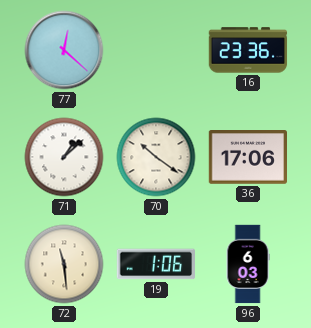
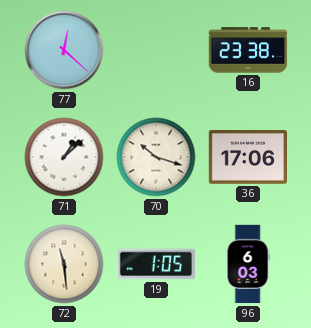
16: 23:36 -> 23:38
70: 10:21 -> 10:18
19: 1:06 -> 1:05
